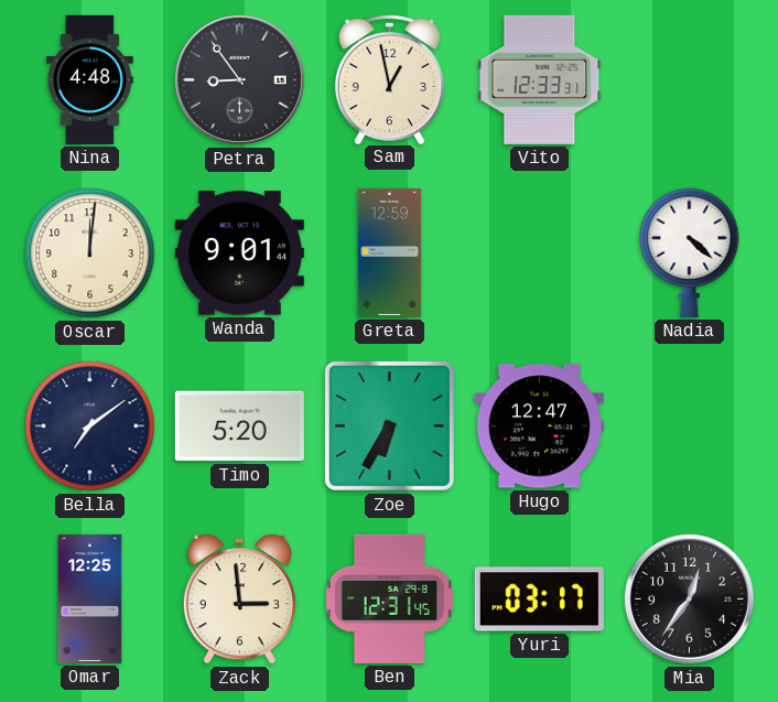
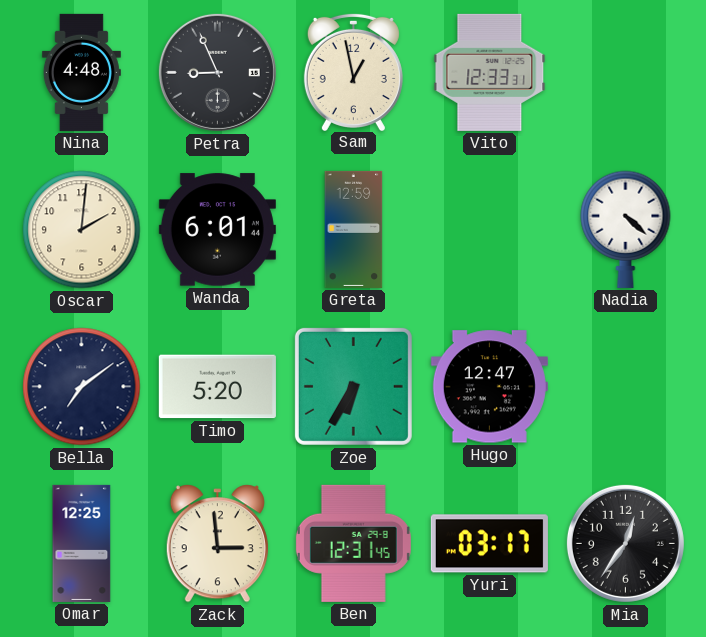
Petra: 8:54 -> 8:56
Oscar: 12:01 -> 2:01
Wanda: 9:01 -> 6:01
